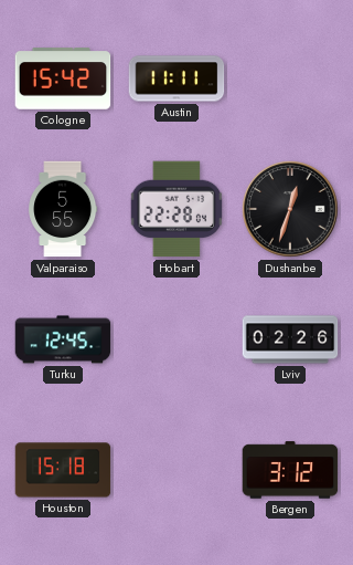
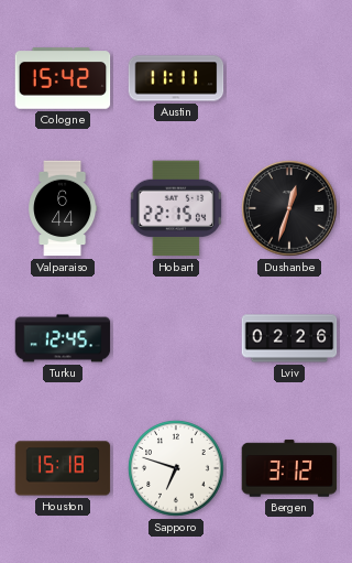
Valparaiso: 5:55 -> 6:44
Hobart: 22:28 -> 22:15
Sapporo: none -> 6:48
